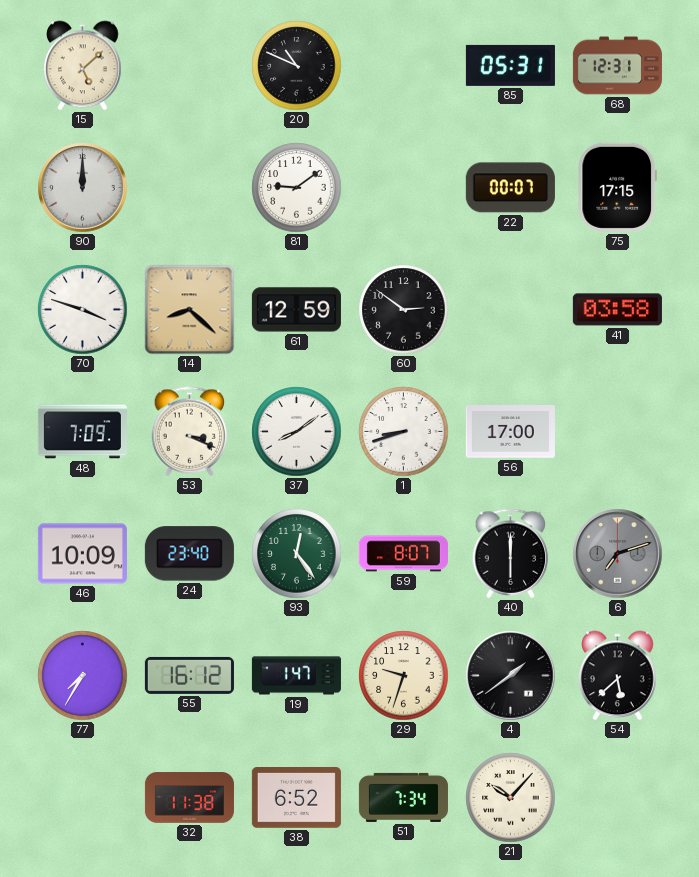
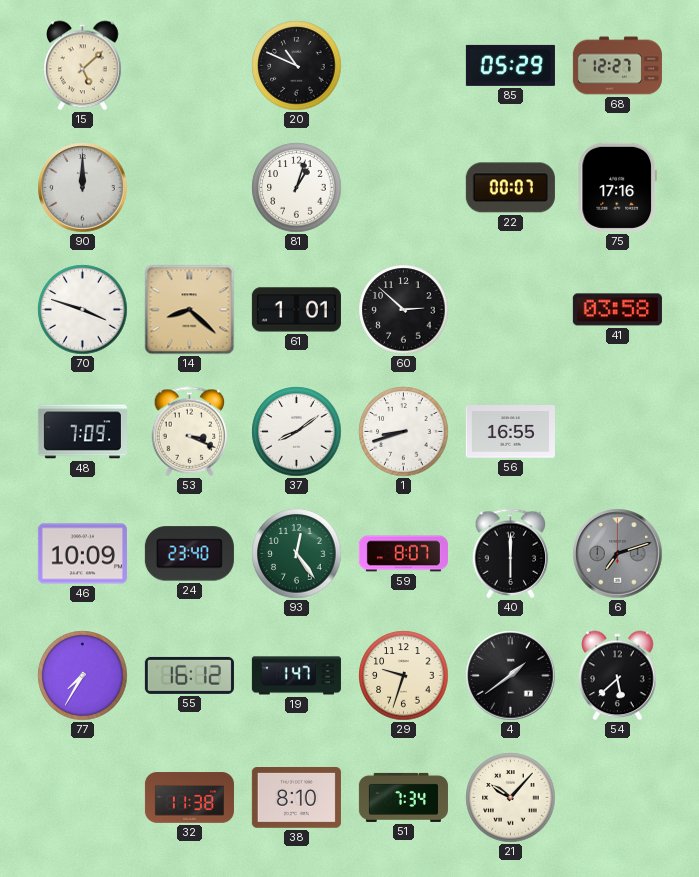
85: 05:31 -> 05:29
68: 12:31 -> 12:27
81: 9:09 -> 1:03
75: 17:15 -> 17:16
61: 12:59 -> 1:01
60: 2:51 -> 2:52
56: 17:00 -> 16:55
38: 6:52 -> 8:10
